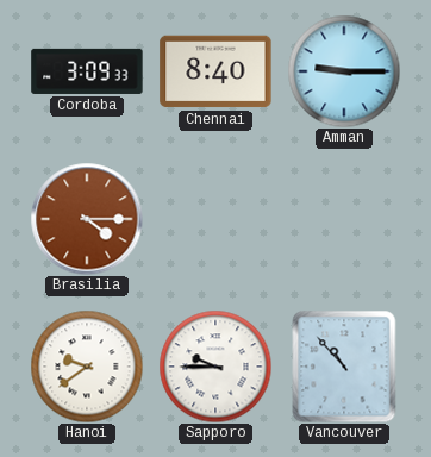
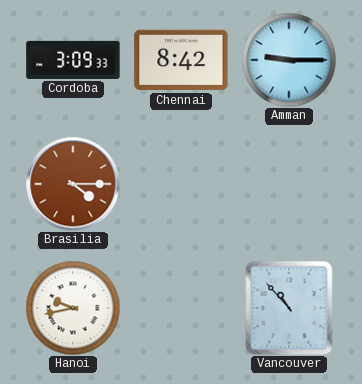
Chennai: 8:40 -> 8:42
Hanoi: 9:39 -> 9:43
Sapporo: 9:45 -> none
